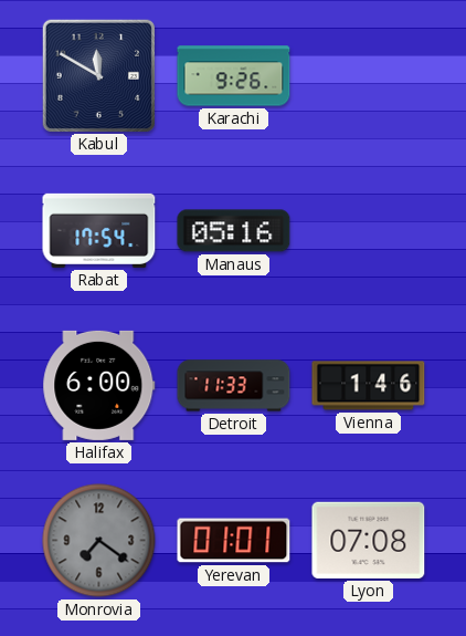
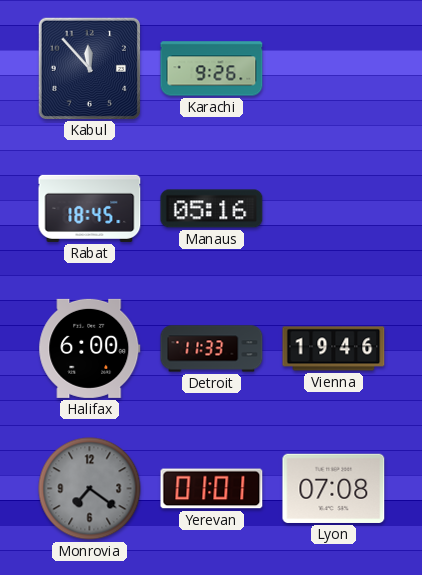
Kabul: 11:50 -> 11:53
Rabat: 17:54 -> 18:45
Vienna: 1:46 -> 19:46
